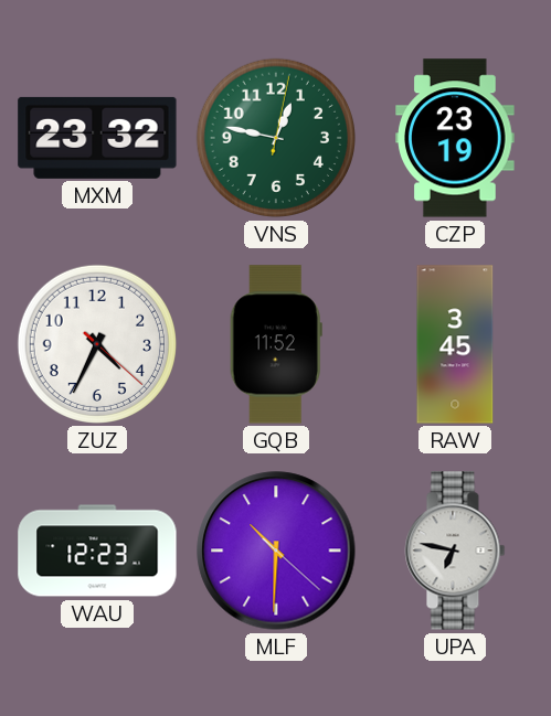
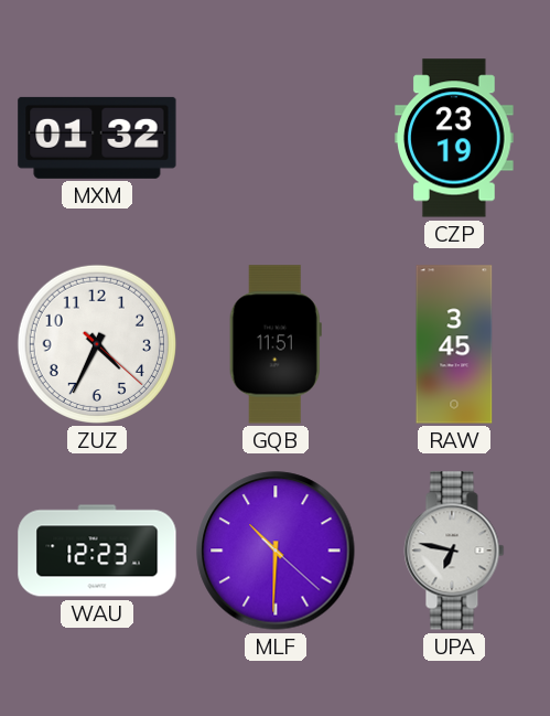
MXM: 23:32 -> 01:32
VNS: 12:47 -> none
GQB: 11:52 -> 11:51
